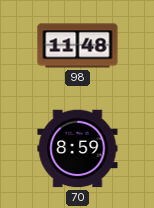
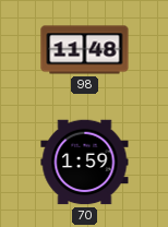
70: 8:59 -> 1:59
